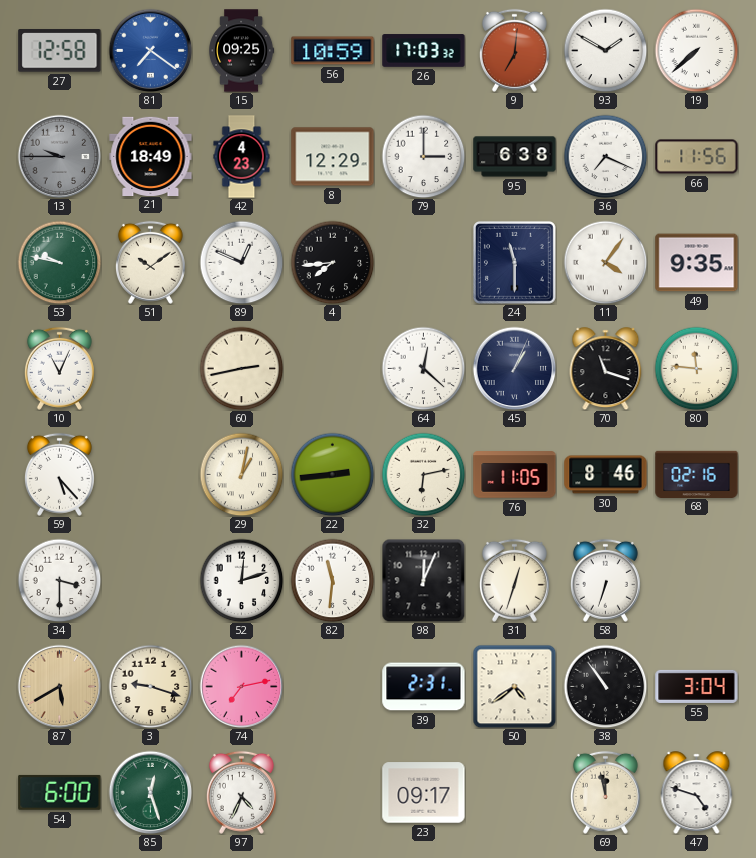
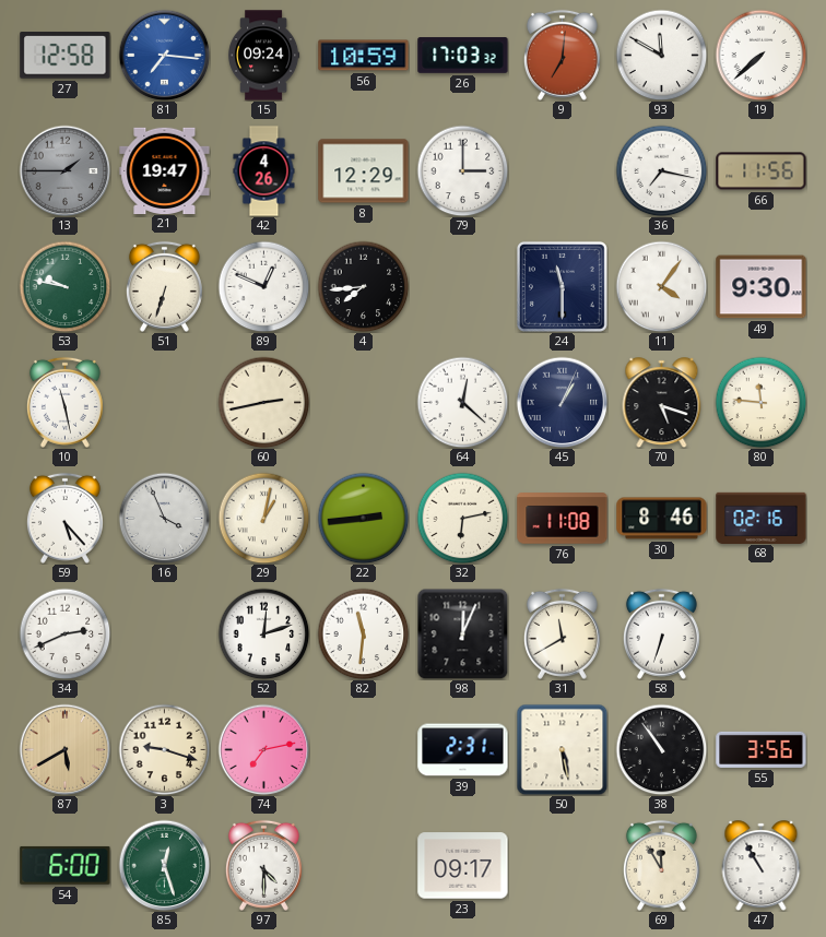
81: 7:21 -> 7:16
15: 09:25 -> 09:24
93: 1:50 -> 11:50
13: 9:45 -> 1:45
21: 18:49 -> 19:47
42: 4:23 -> 4:26
95: 6:38 -> none
36: 7:19 -> 7:17
51: 10:09 -> 6:33
49: 9:35 -> 9:30
10: 11:04 -> 11:28
70: 11:18 -> 5:18
16: none -> 3:56
76: 11:05 -> 11:08
34: 3:30 -> 2:41
31: 12:33 -> 11:40
50: 4:39 -> 5:28
55: 3:04 -> 3:56
97: 4:34 -> 4:30
69: 11:58 -> 11:55
47: 4:48 -> 10:55
